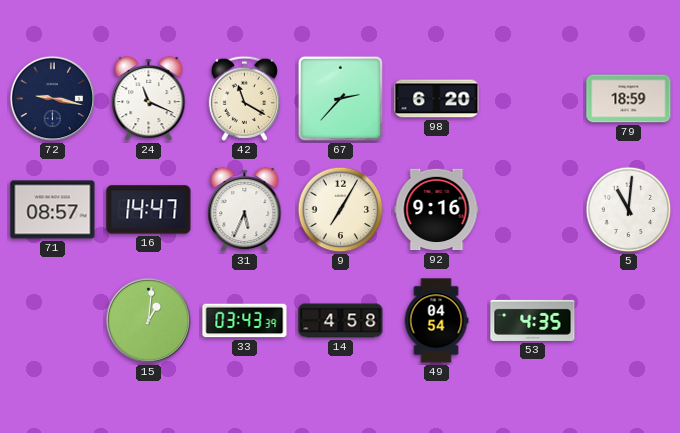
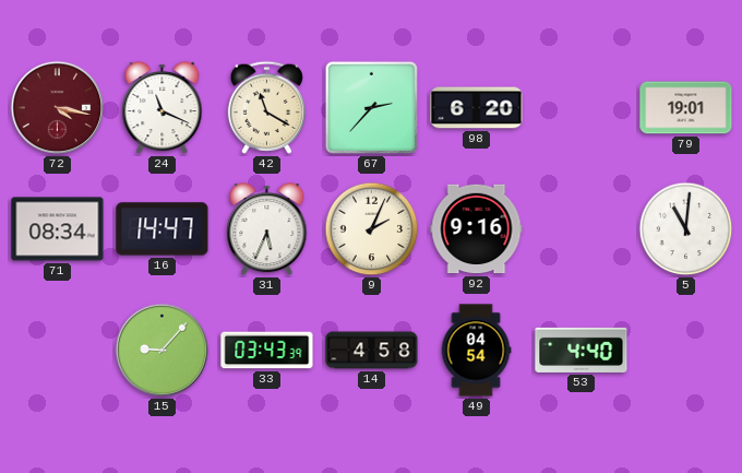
72: 9:17 -> 4:17
72 dial: navy -> burgundy
79: 18:59 -> 19:01
71: 08:57 -> 08:34
9: 7:05 -> 2:04
15: 1:01 -> 9:07
53: 4:35 -> 4:40
